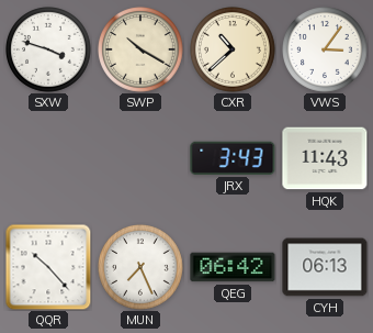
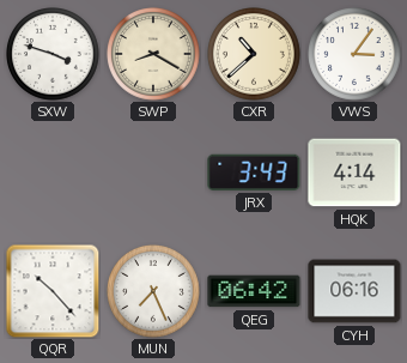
SWP: 10:20 -> 8:20
HQK: 11:43 -> 4:14
CYH: 06:13 -> 06:16
